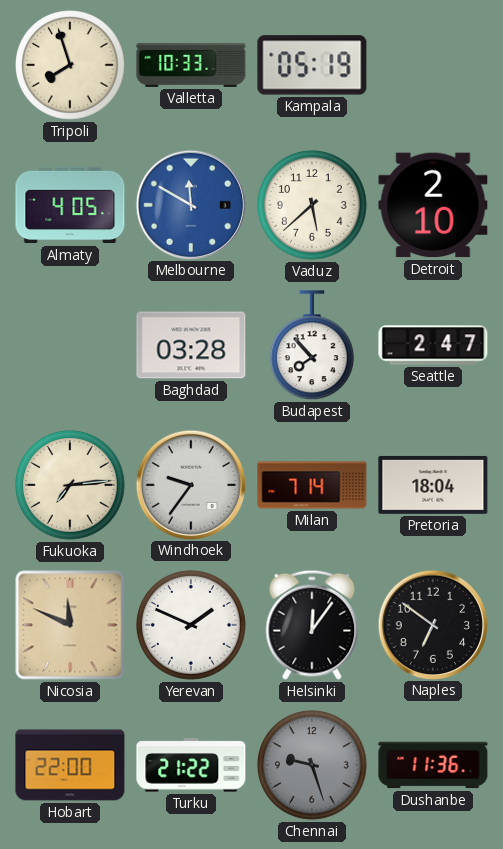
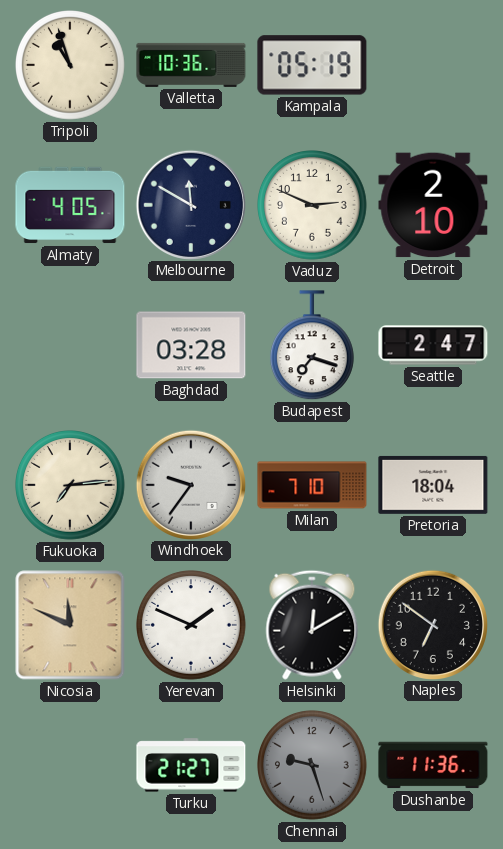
Tripoli: 7:57 -> 10:57
Valletta: 10:33 -> 10:36
Melbourne dial: blue -> navy
Vaduz: 5:38 -> 2:49
Budapest: 7:53 -> 7:18
Milan: 7:14 -> 7:10
Helsinki: 12:06 -> 12:10
Hobart: 22:00 -> none
Turku: 21:22 -> 21:27
